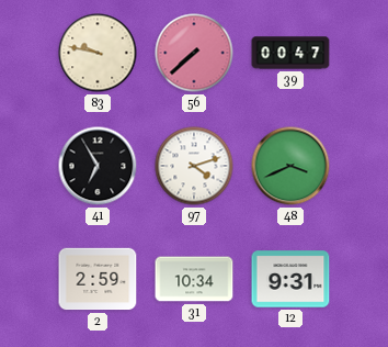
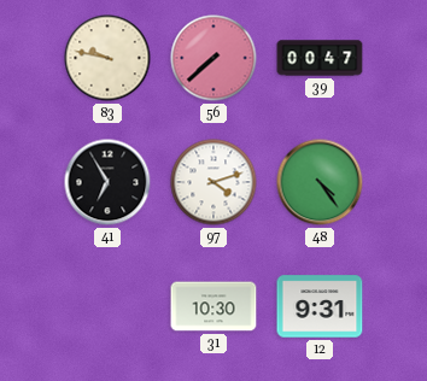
48: 3:41 -> 4:24
2: 2:59 -> none
31: 10:34 -> 10:30
